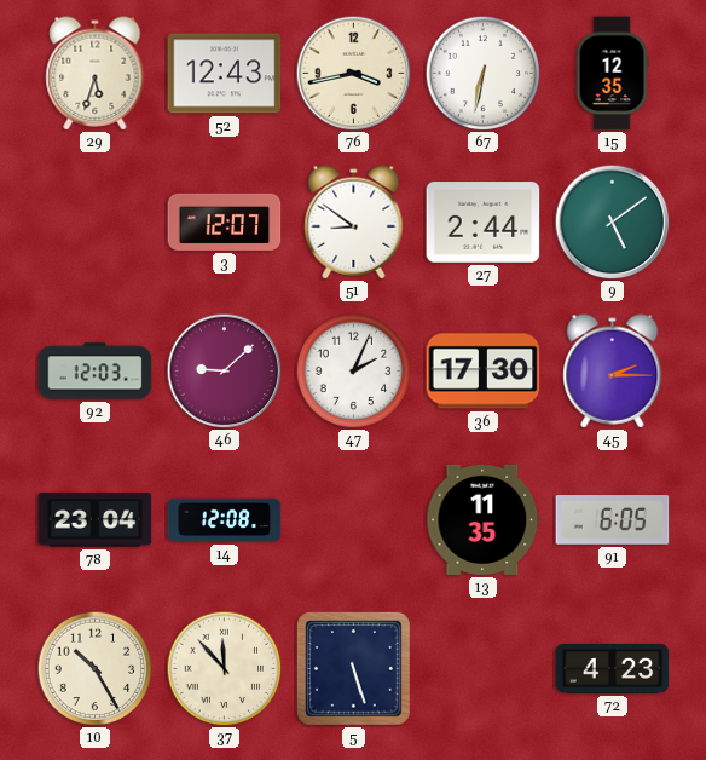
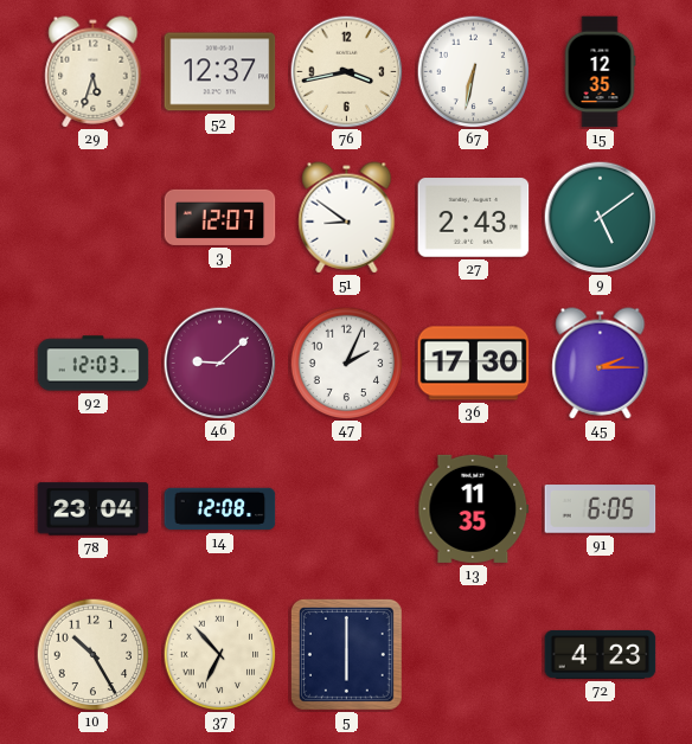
52: 12:43 -> 12:37
27: 2:44 -> 2:43
37: 11:53 -> 6:53
5: 5:27 -> 6:00
